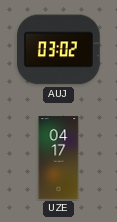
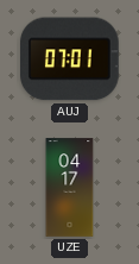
AUJ: 03:02 -> 07:01
